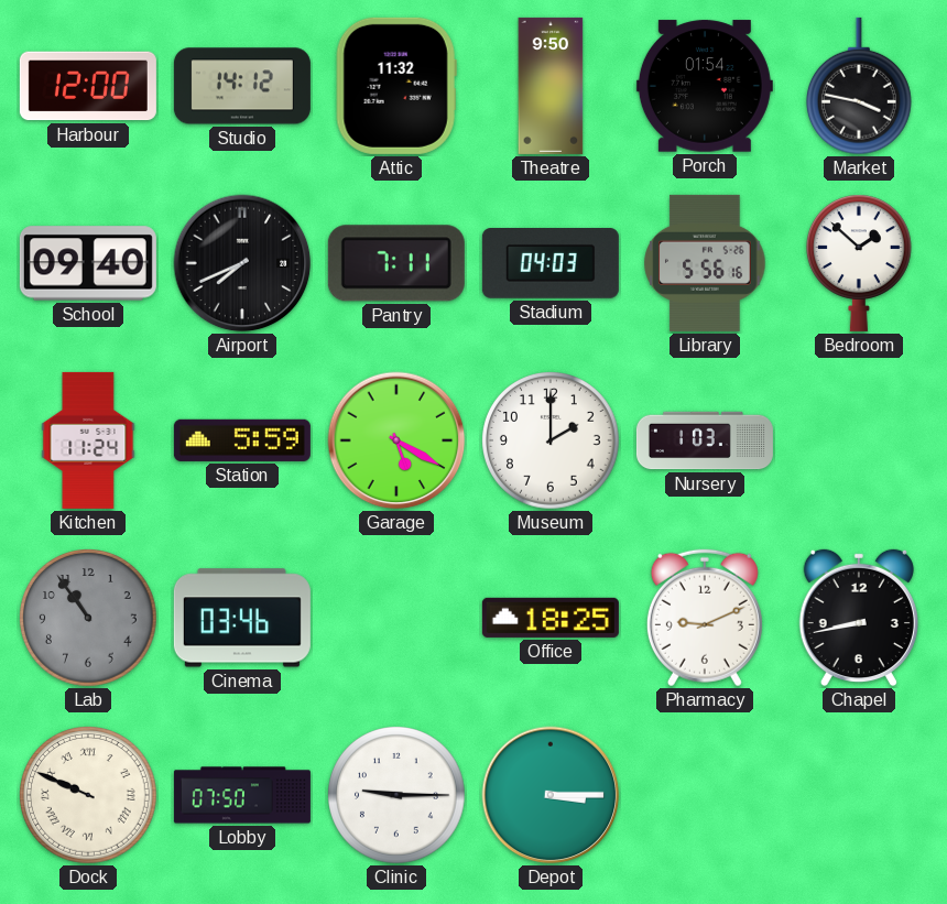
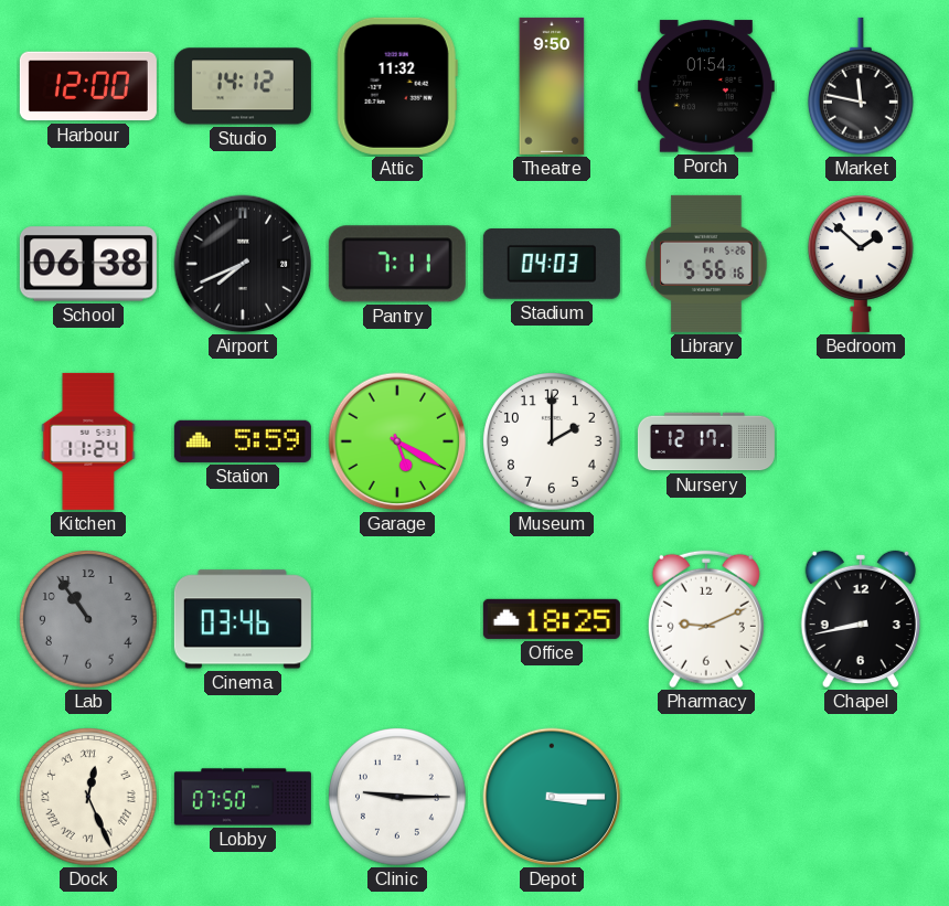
Market: 3:47 -> 11:47
School: 09:40 -> 06:38
Nursery: 1:03 -> 12:17
Dock: 9:49 -> 12:26
